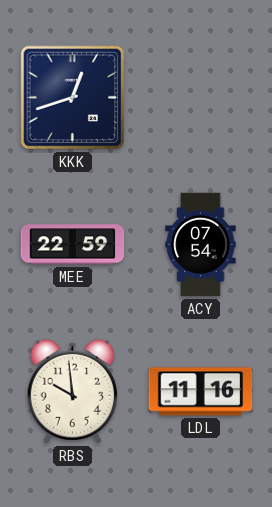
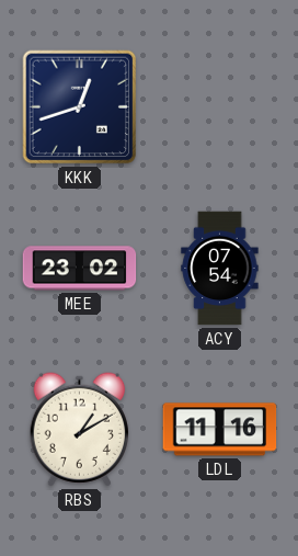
MEE: 22:59 -> 23:02
RBS: 9:59 -> 1:10
